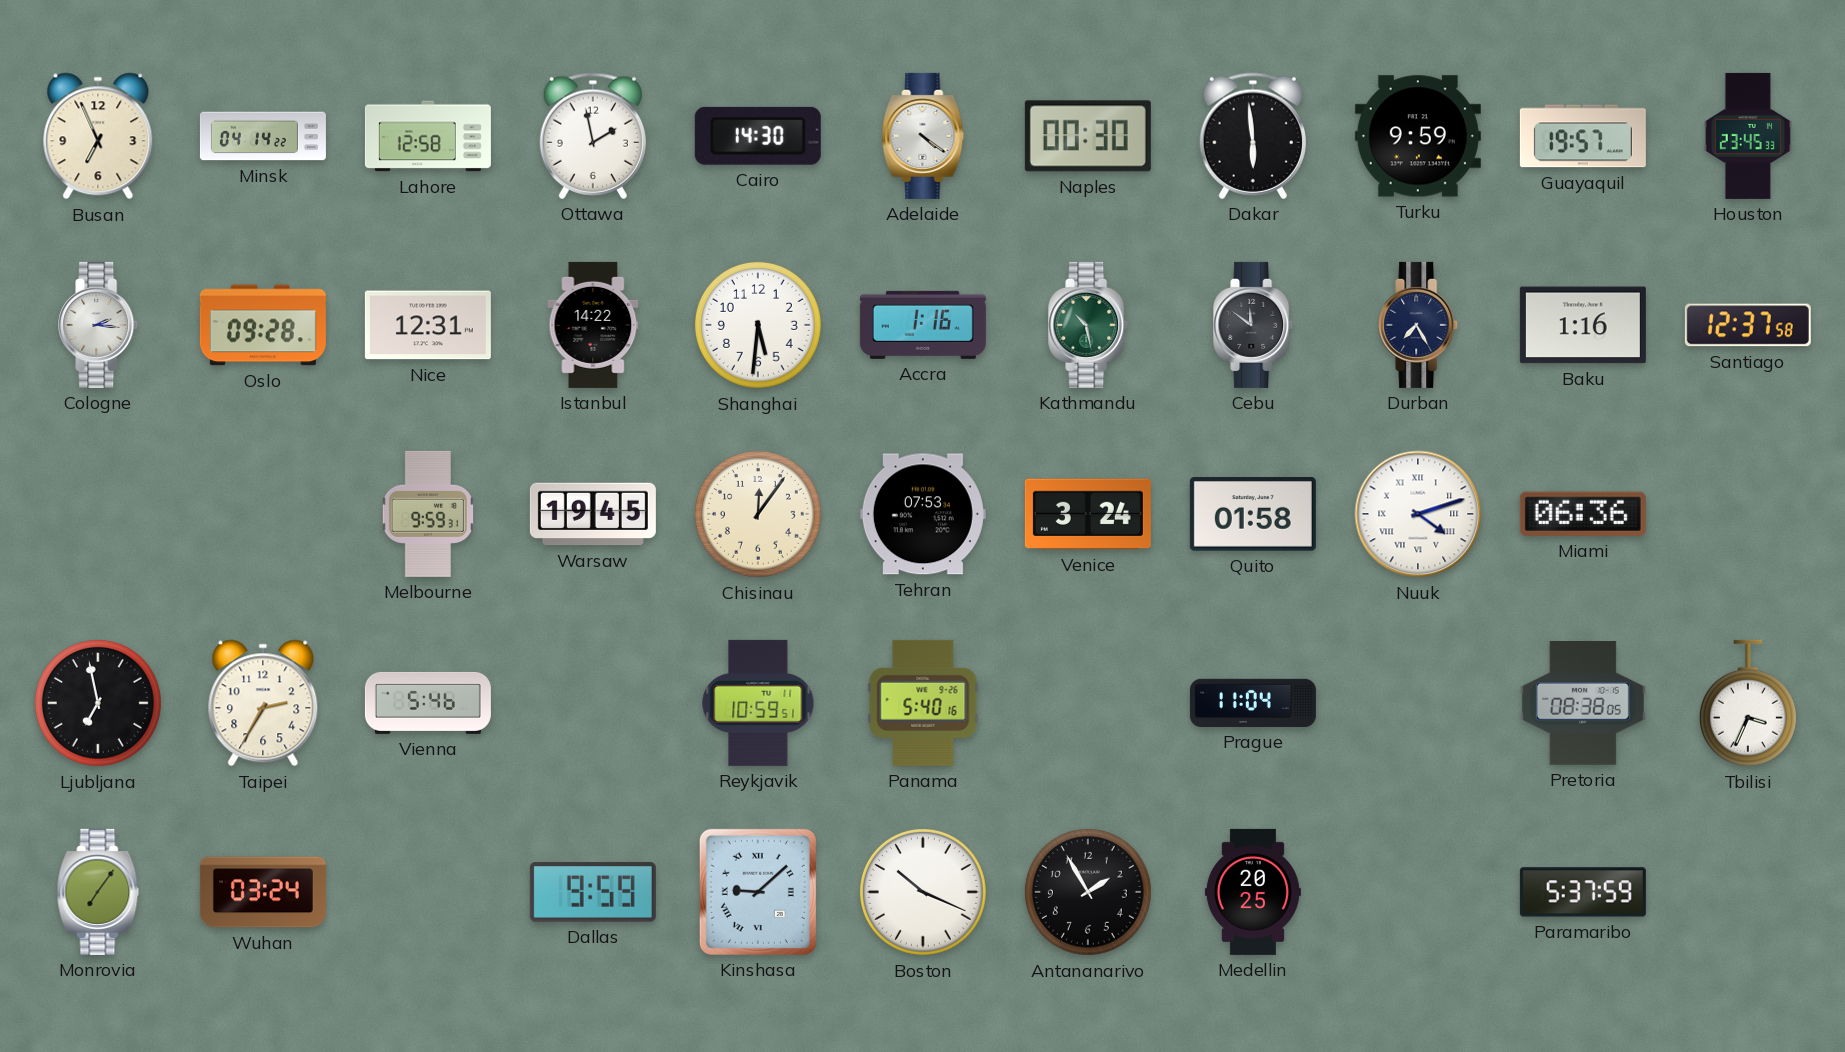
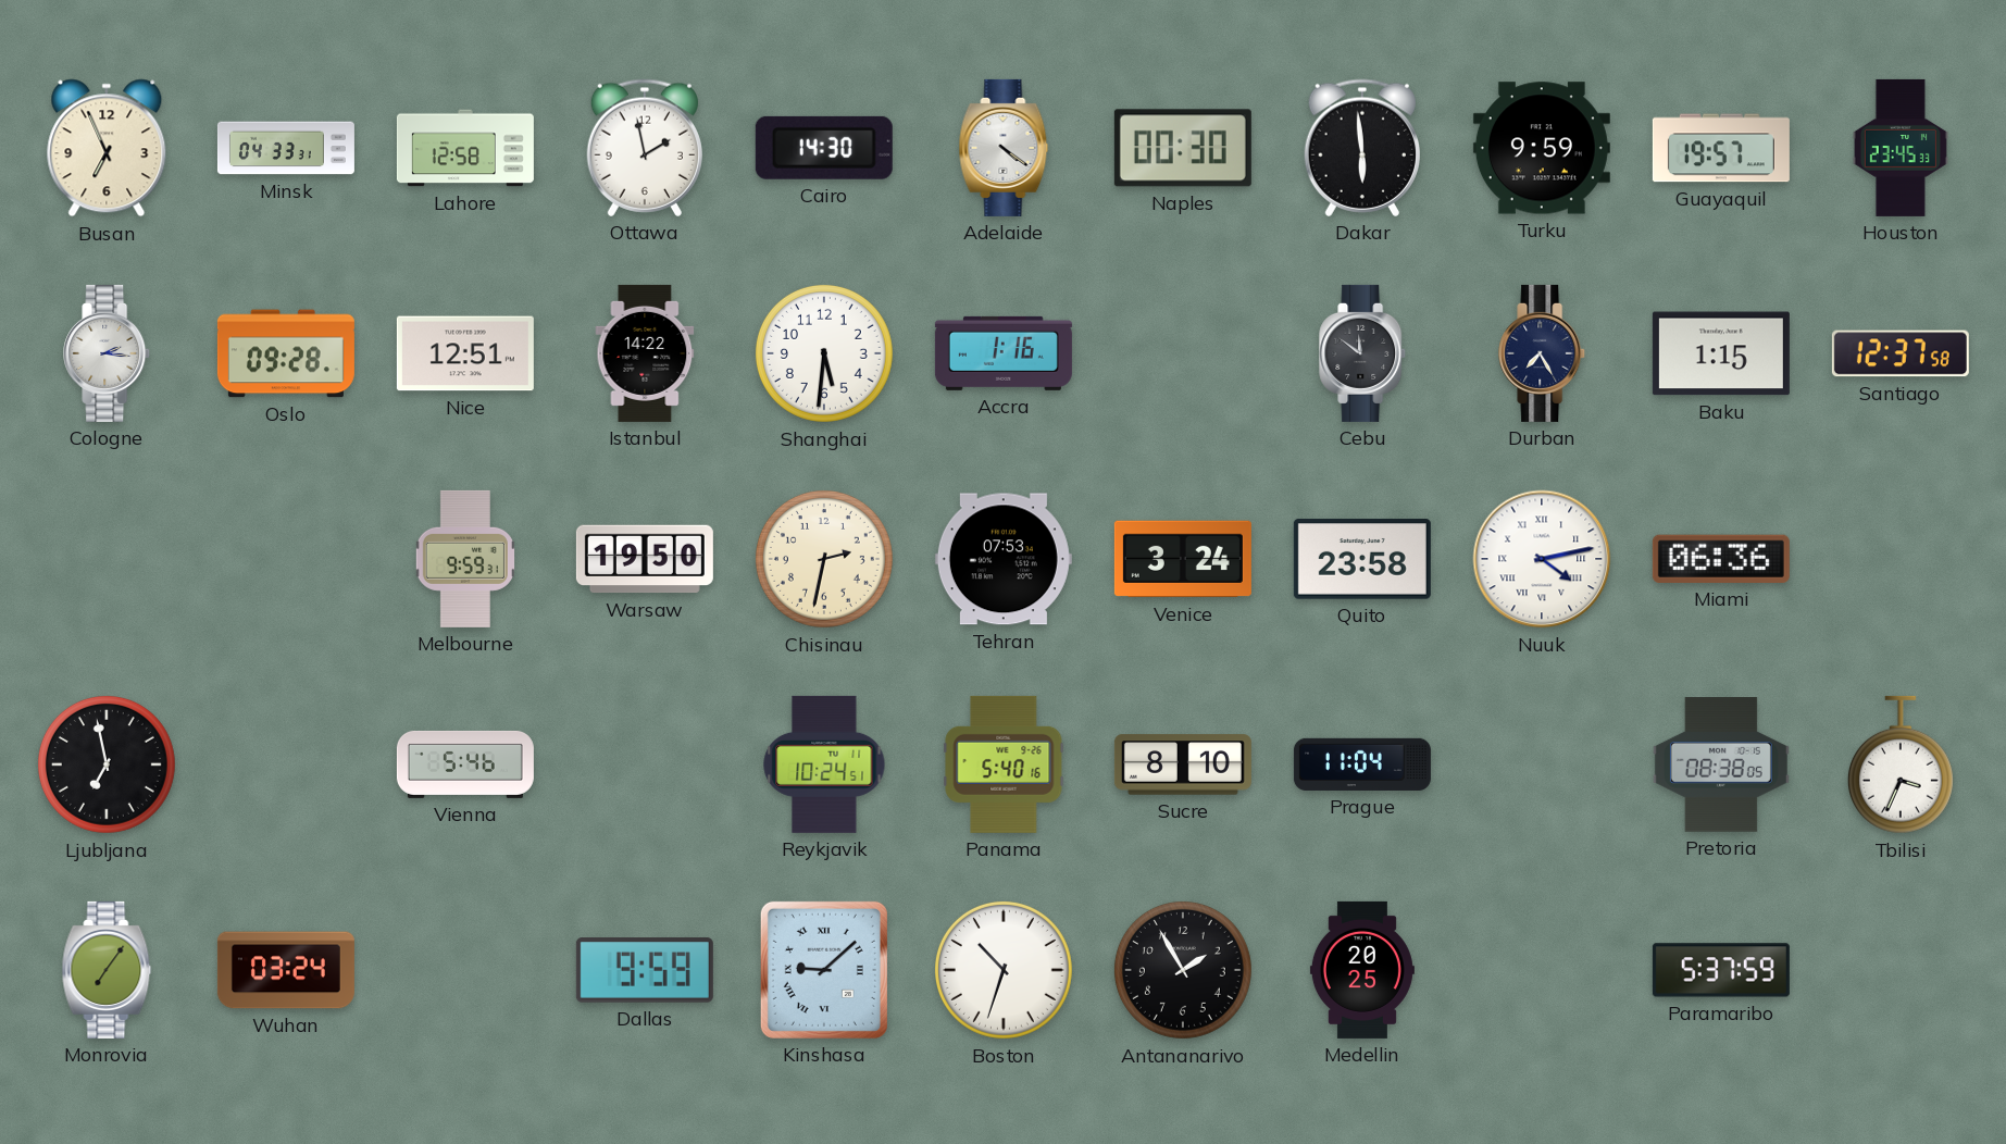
Minsk: 04:14 -> 04:33
Nice: 12:31 -> 12:51
Kathmandu: 10:28 -> none
Baku: 1:16 -> 1:15
Warsaw: 19:45 -> 19:50
Chisinau: 12:06 -> 2:32
Quito: 01:58 -> 23:58
Nuuk: 4:12 -> 4:13
Taipei: 2:35 -> none
Reykjavik: 10:59 -> 10:24
Sucre: none -> 8:10
Boston: 10:19 -> 10:33
